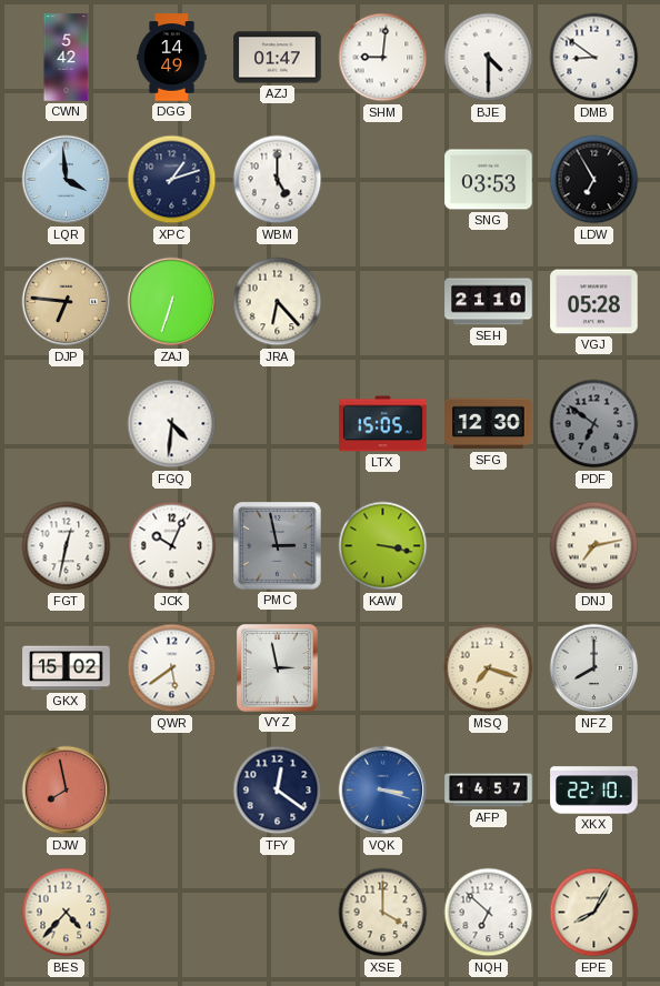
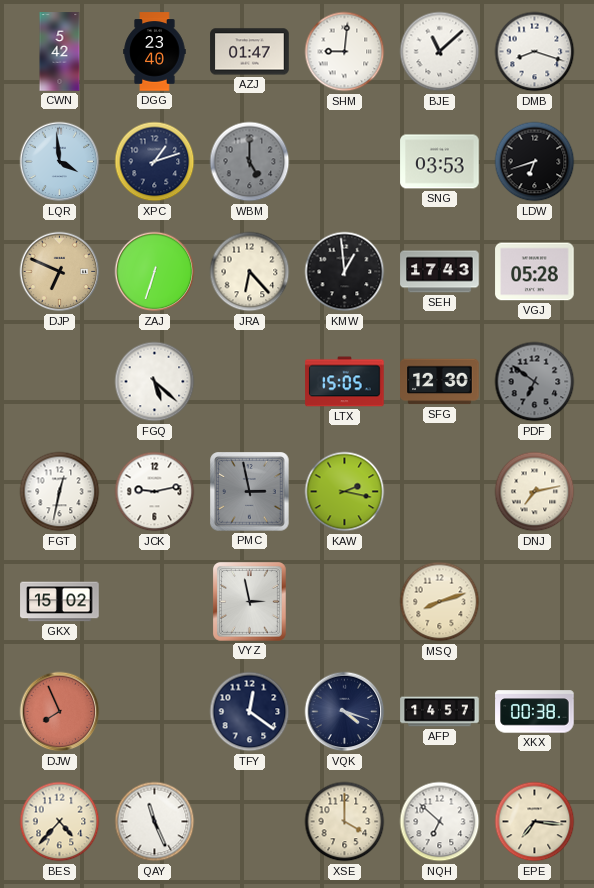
DGG: 14:49 -> 23:40
BJE: 4:30 -> 11:08
DMB: 8:51 -> 8:18
WBM dial: white -> grey
LDW: 6:55 -> 6:42
DJP: 6:46 -> 6:49
KMW: none -> 12:59
SEH: 21:10 -> 17:43
FGQ: 4:31 -> 5:22
JCK: 10:04 -> 9:13
KAW: 3:17 -> 2:17
QWR: 5:39 -> none
MSQ: 7:18 -> 8:12
NFZ: 8:00 -> none
DJW: 7:58 -> 7:56
VQK: 3:18 -> 4:18
VQK dial: blue -> navy
XKX: 22:10 -> 00:38
QAY: none -> 11:26
EPE: 8:05 -> 7:16
